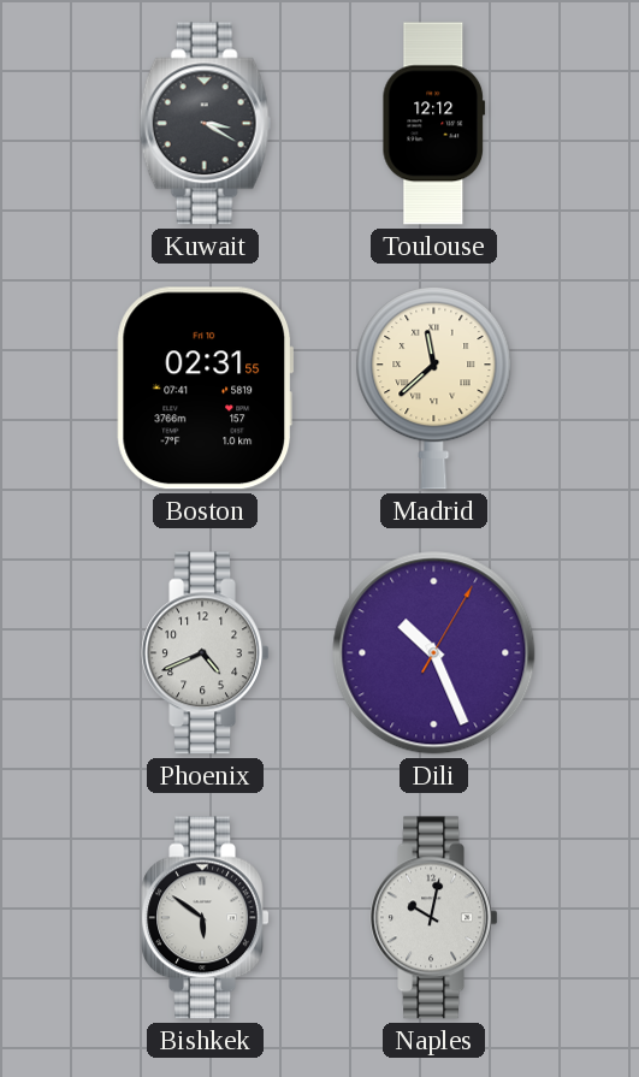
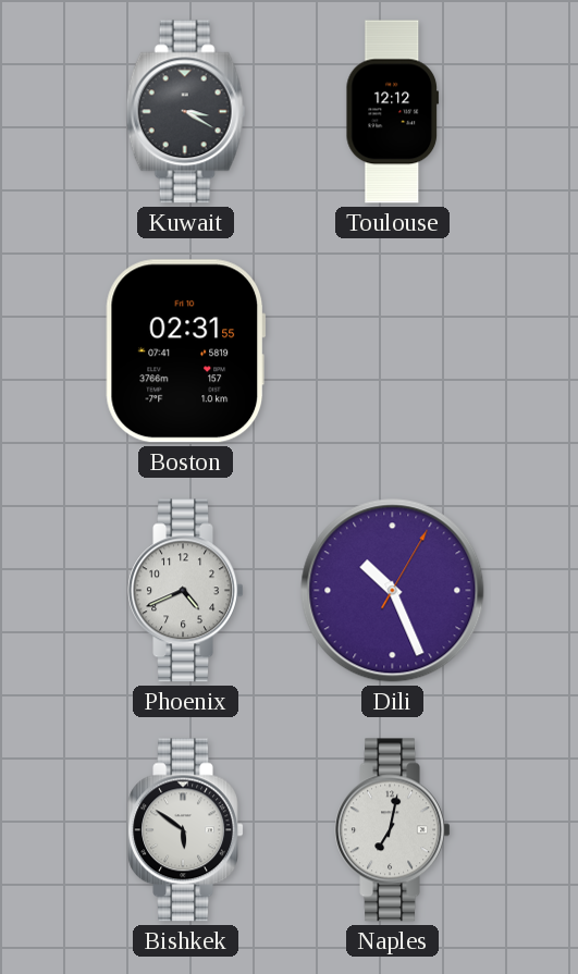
Madrid: 11:38 -> none
Naples: 10:02 -> 7:02
